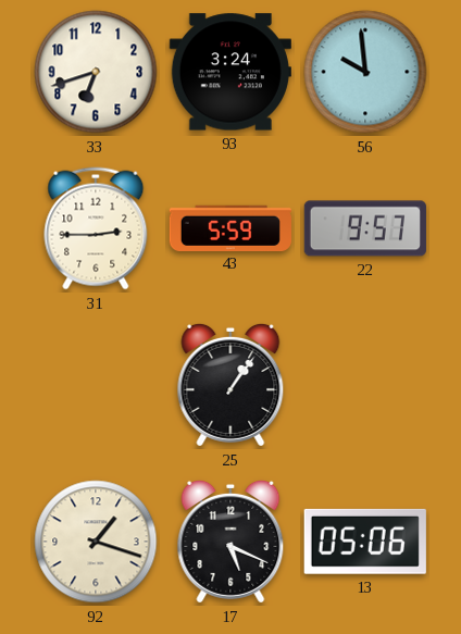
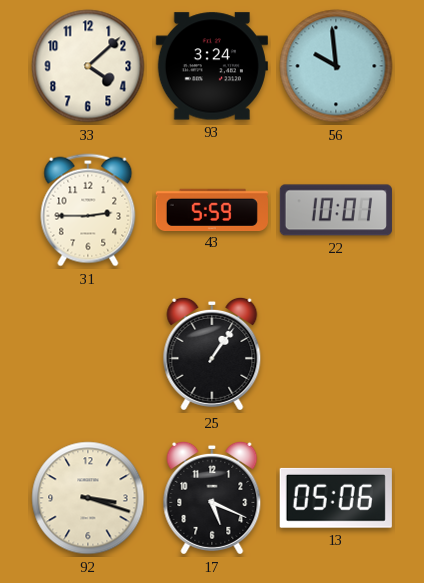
33: 6:42 -> 4:08
22: 9:57 -> 10:01
92: 1:18 -> 3:18
